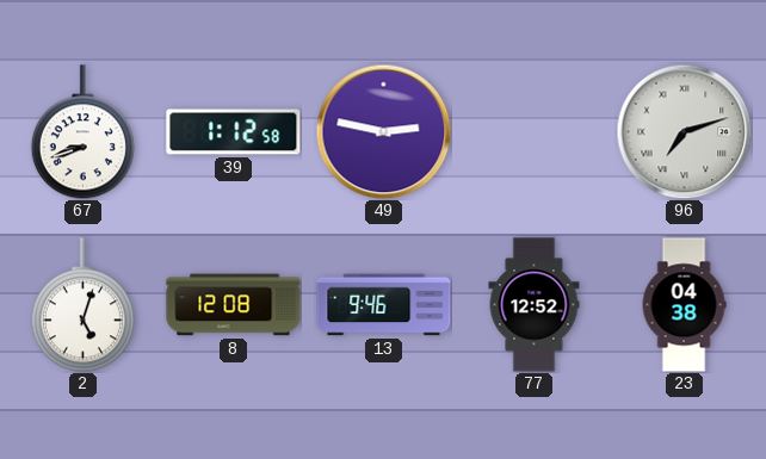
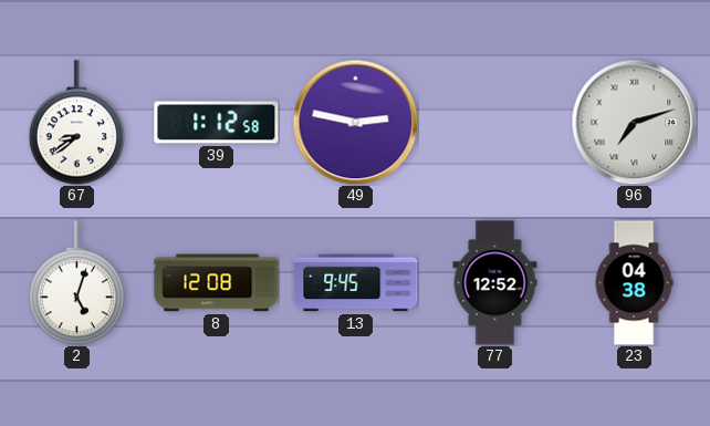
67: 8:42 -> 8:39
13: 9:46 -> 9:45
